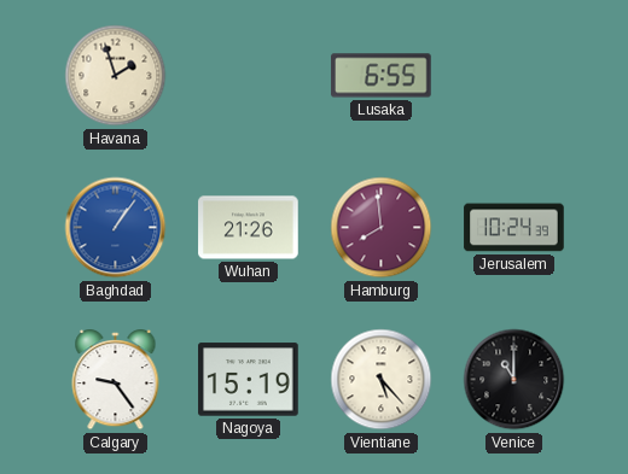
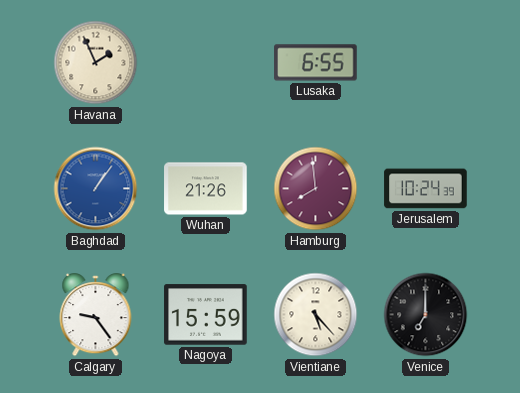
Havana: 1:57 -> 1:56
Nagoya: 15:19 -> 15:59
Venice: 11:00 -> 7:00
